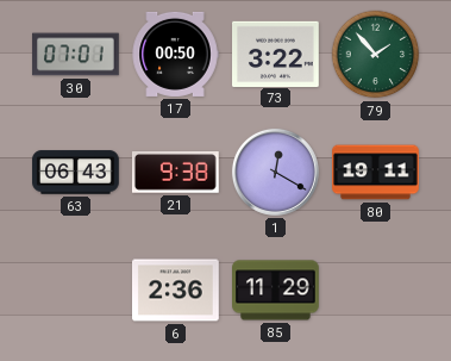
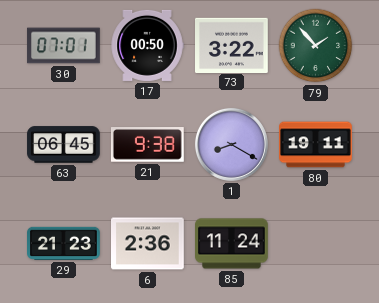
63: 06:43 -> 06:45
1: 12:20 -> 8:20
29: none -> 21:23
85: 11:29 -> 11:24
